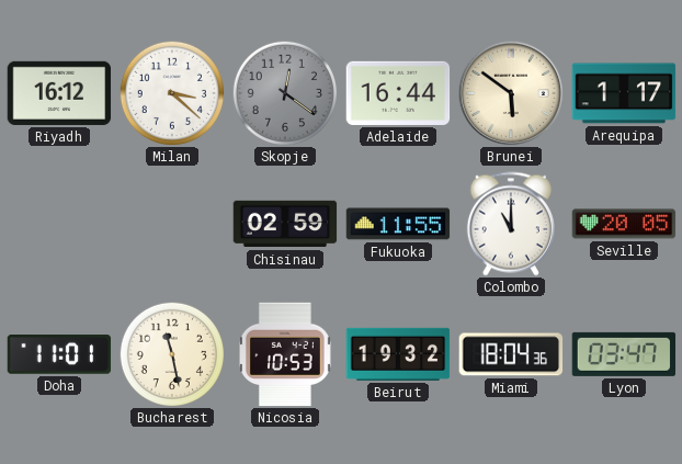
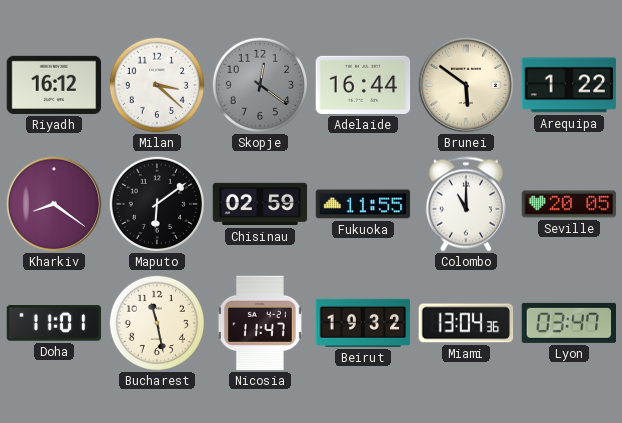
Arequipa: 1:17 -> 1:22
Kharkiv: none -> 8:21
Maputo: none -> 6:09
Nicosia: 10:53 -> 11:47
Miami: 18:04 -> 13:04
